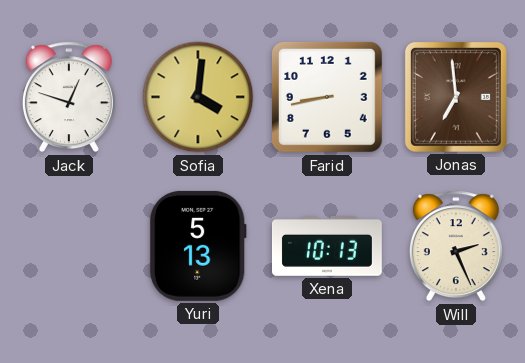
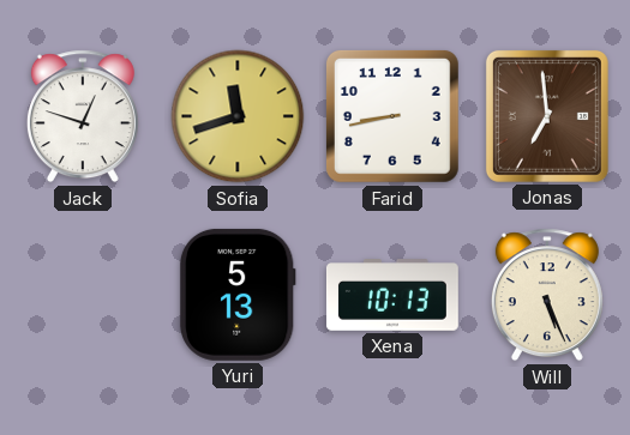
Sofia: 4:01 -> 11:42
Will: 2:26 -> 5:26
